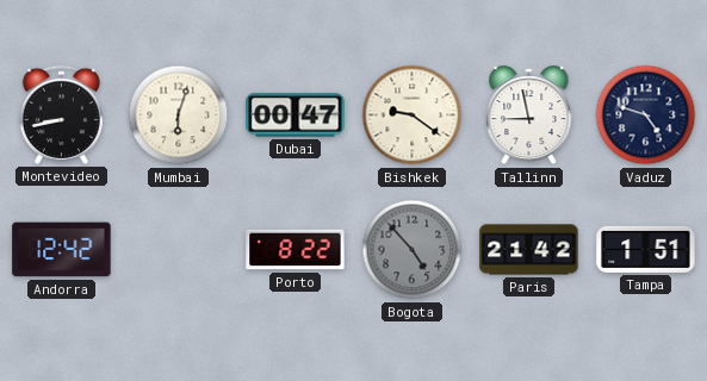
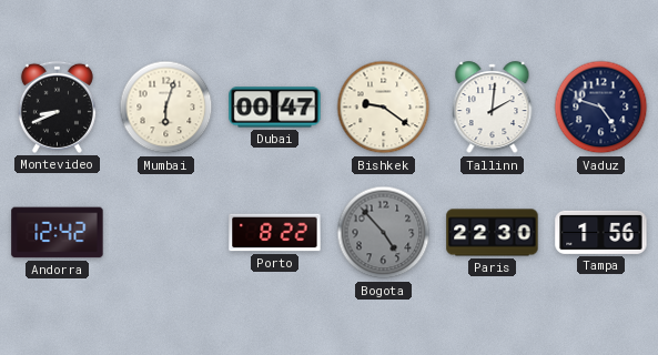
Montevideo: 8:43 -> 8:41
Tallinn: 8:58 -> 2:01
Paris: 21:42 -> 22:30
Tampa: 1:51 -> 1:56
